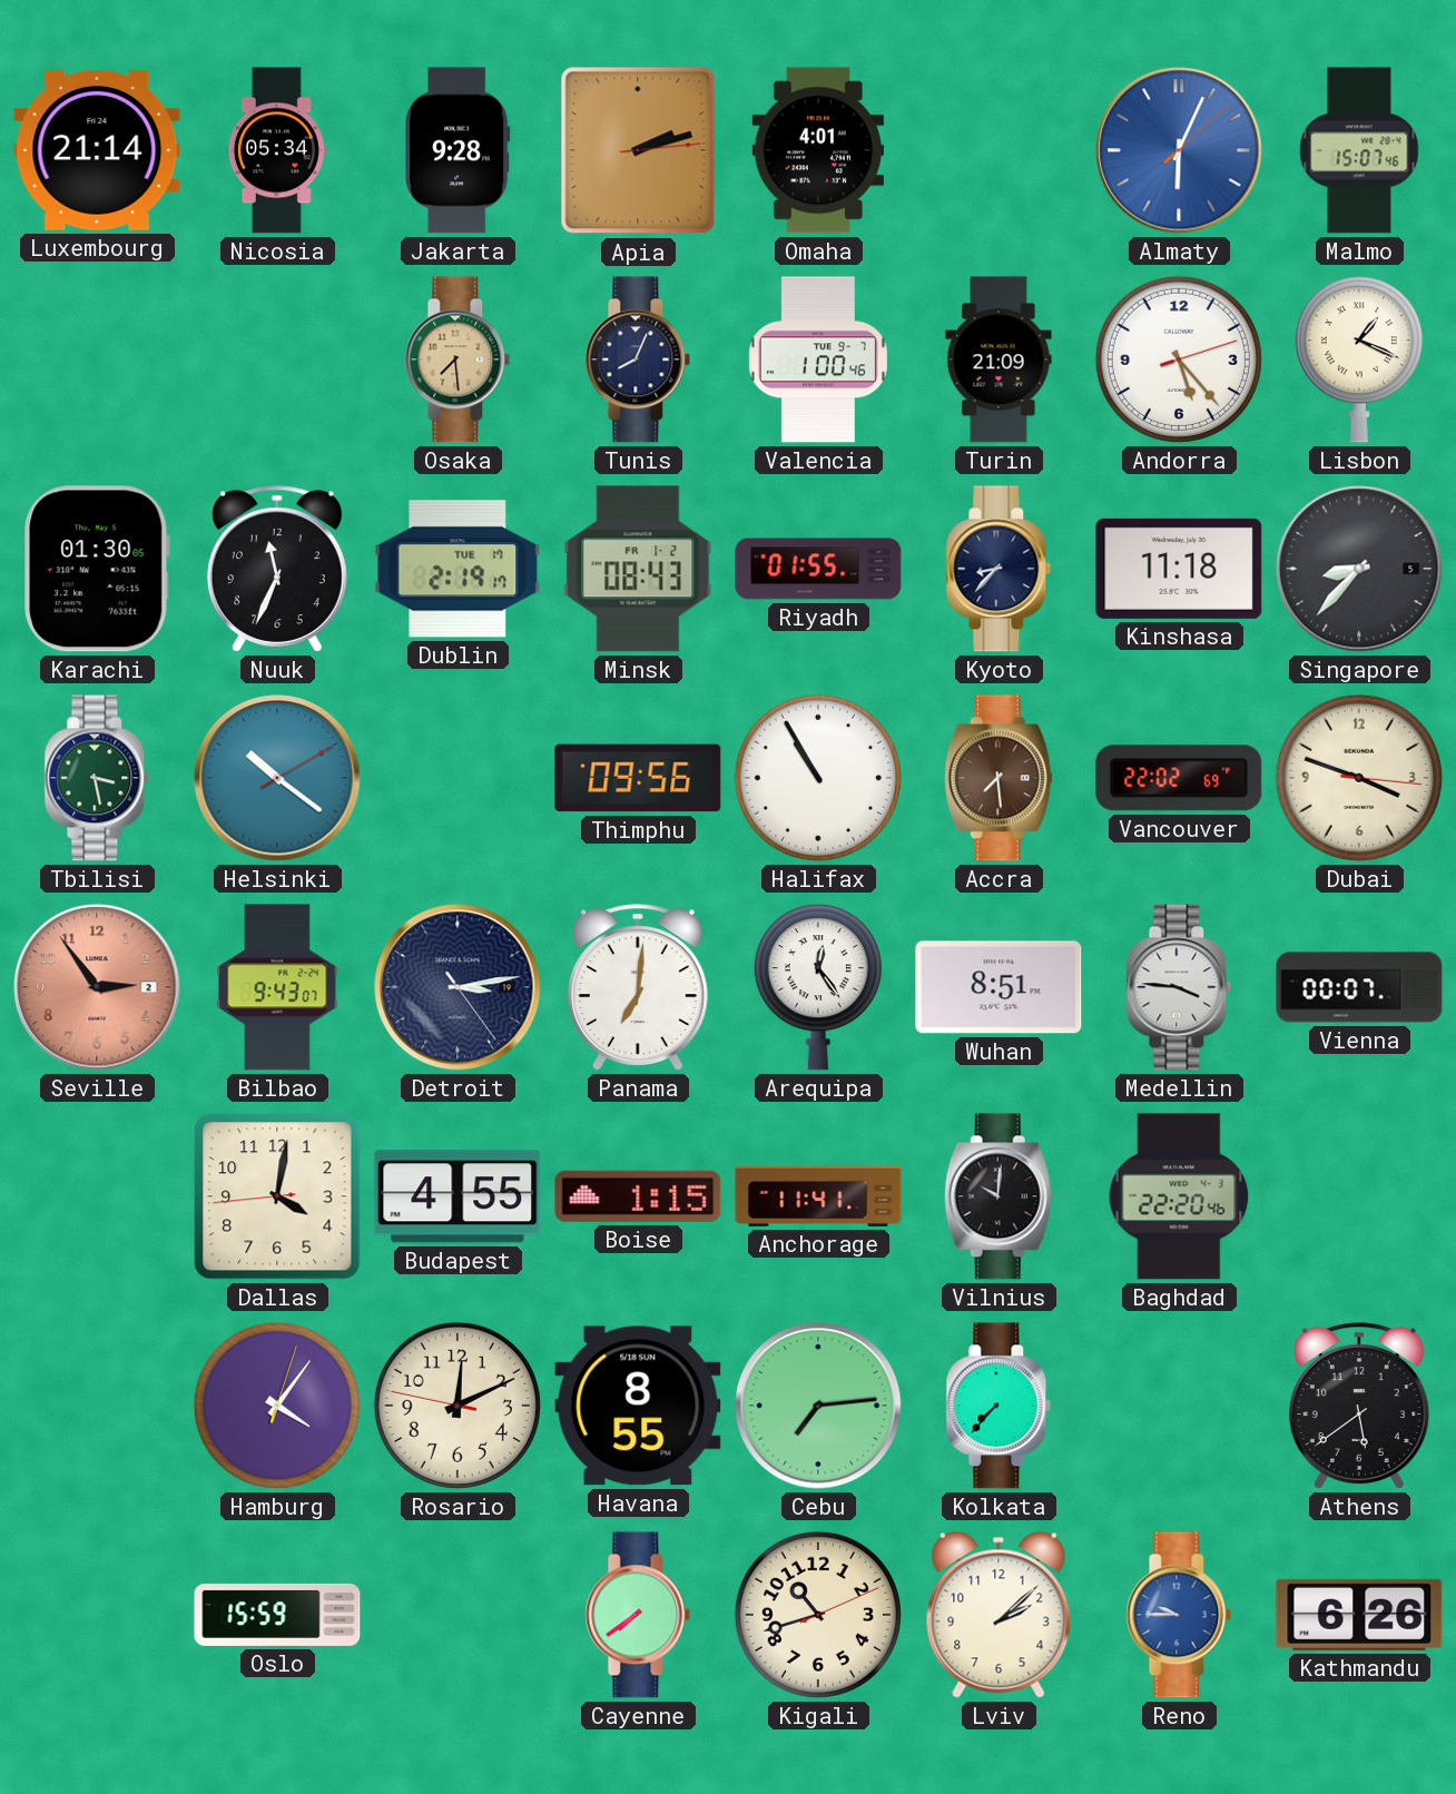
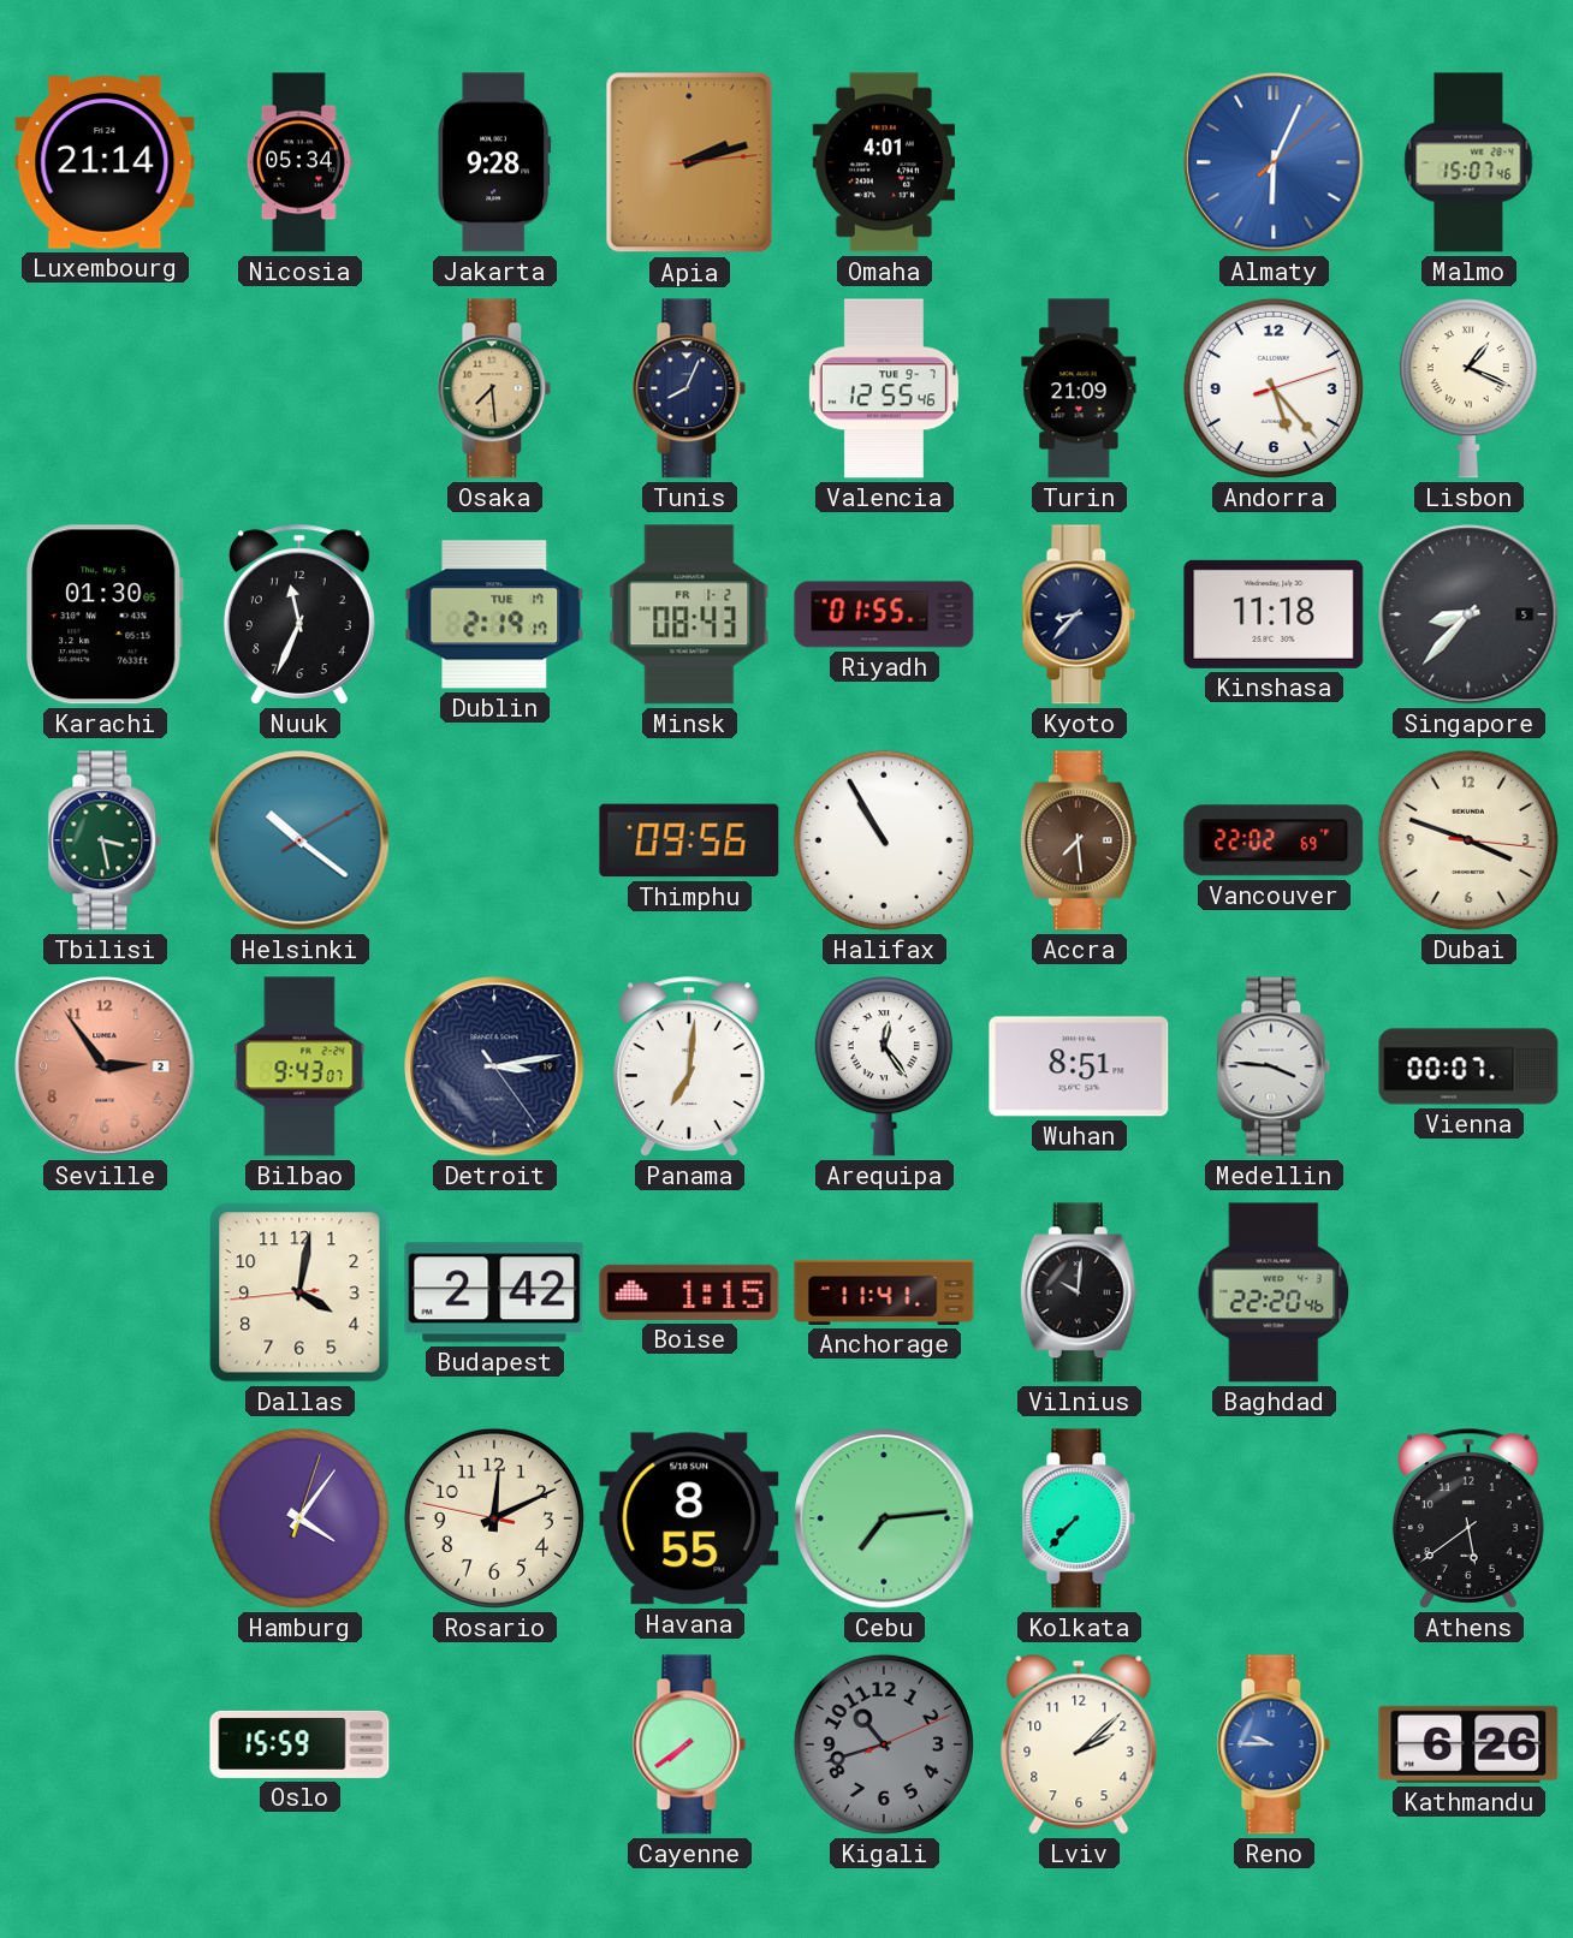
Valencia: 1:00 -> 12:55
Budapest: 4:55 -> 2:42
Kigali dial: cream -> grey
